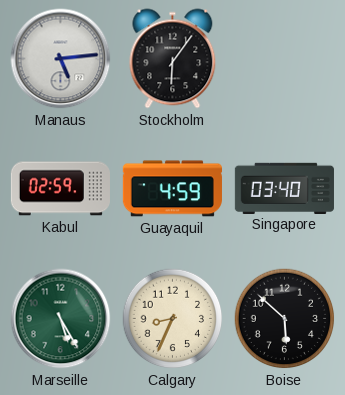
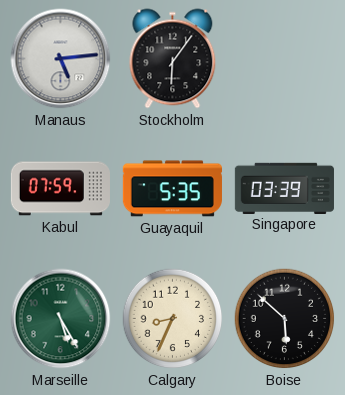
Kabul: 02:59 -> 07:59
Guayaquil: 4:59 -> 5:35
Singapore: 03:40 -> 03:39
